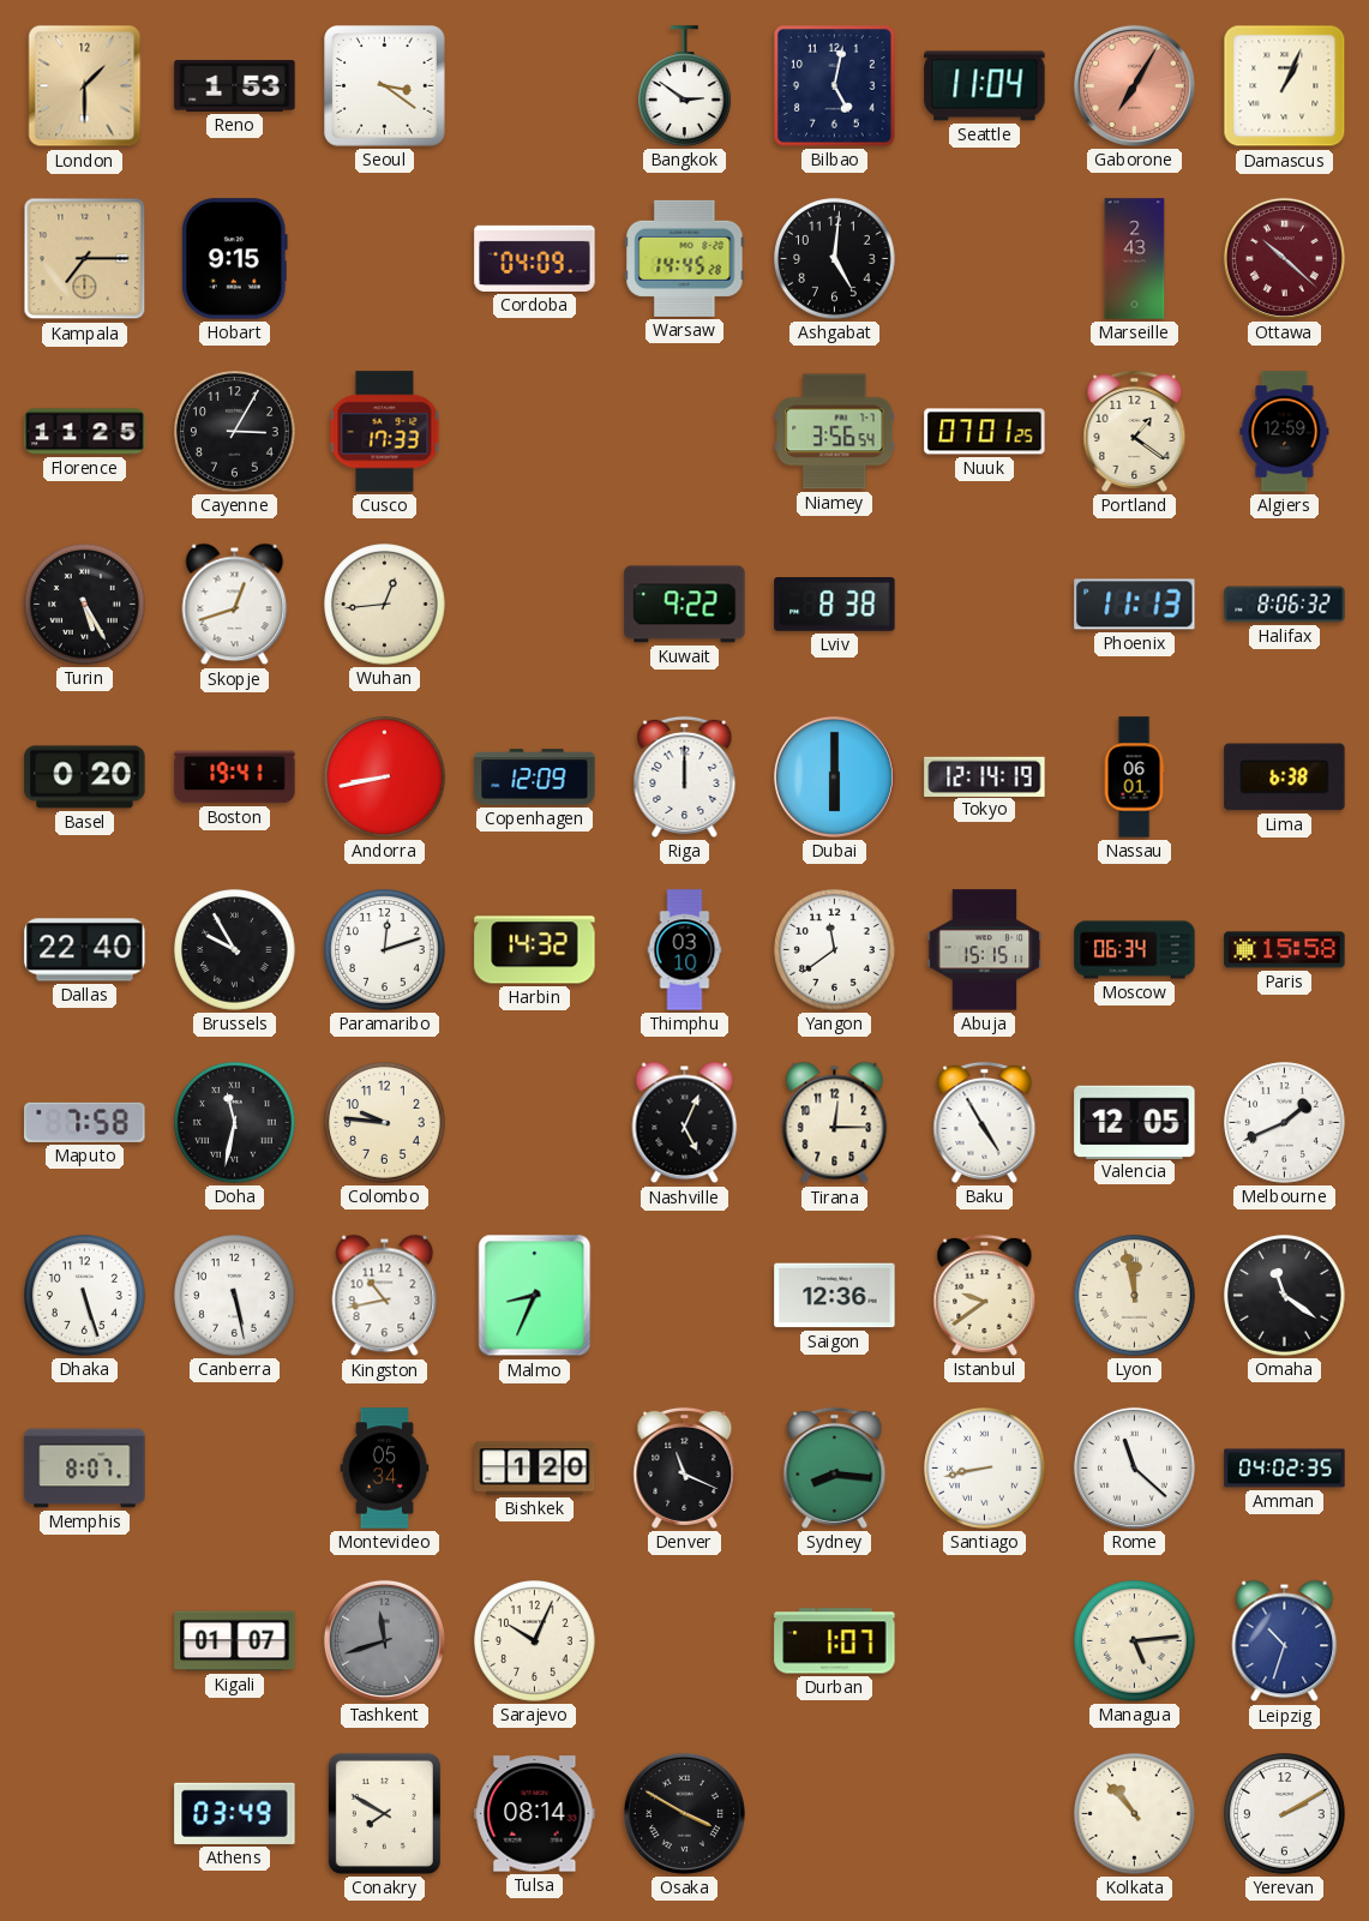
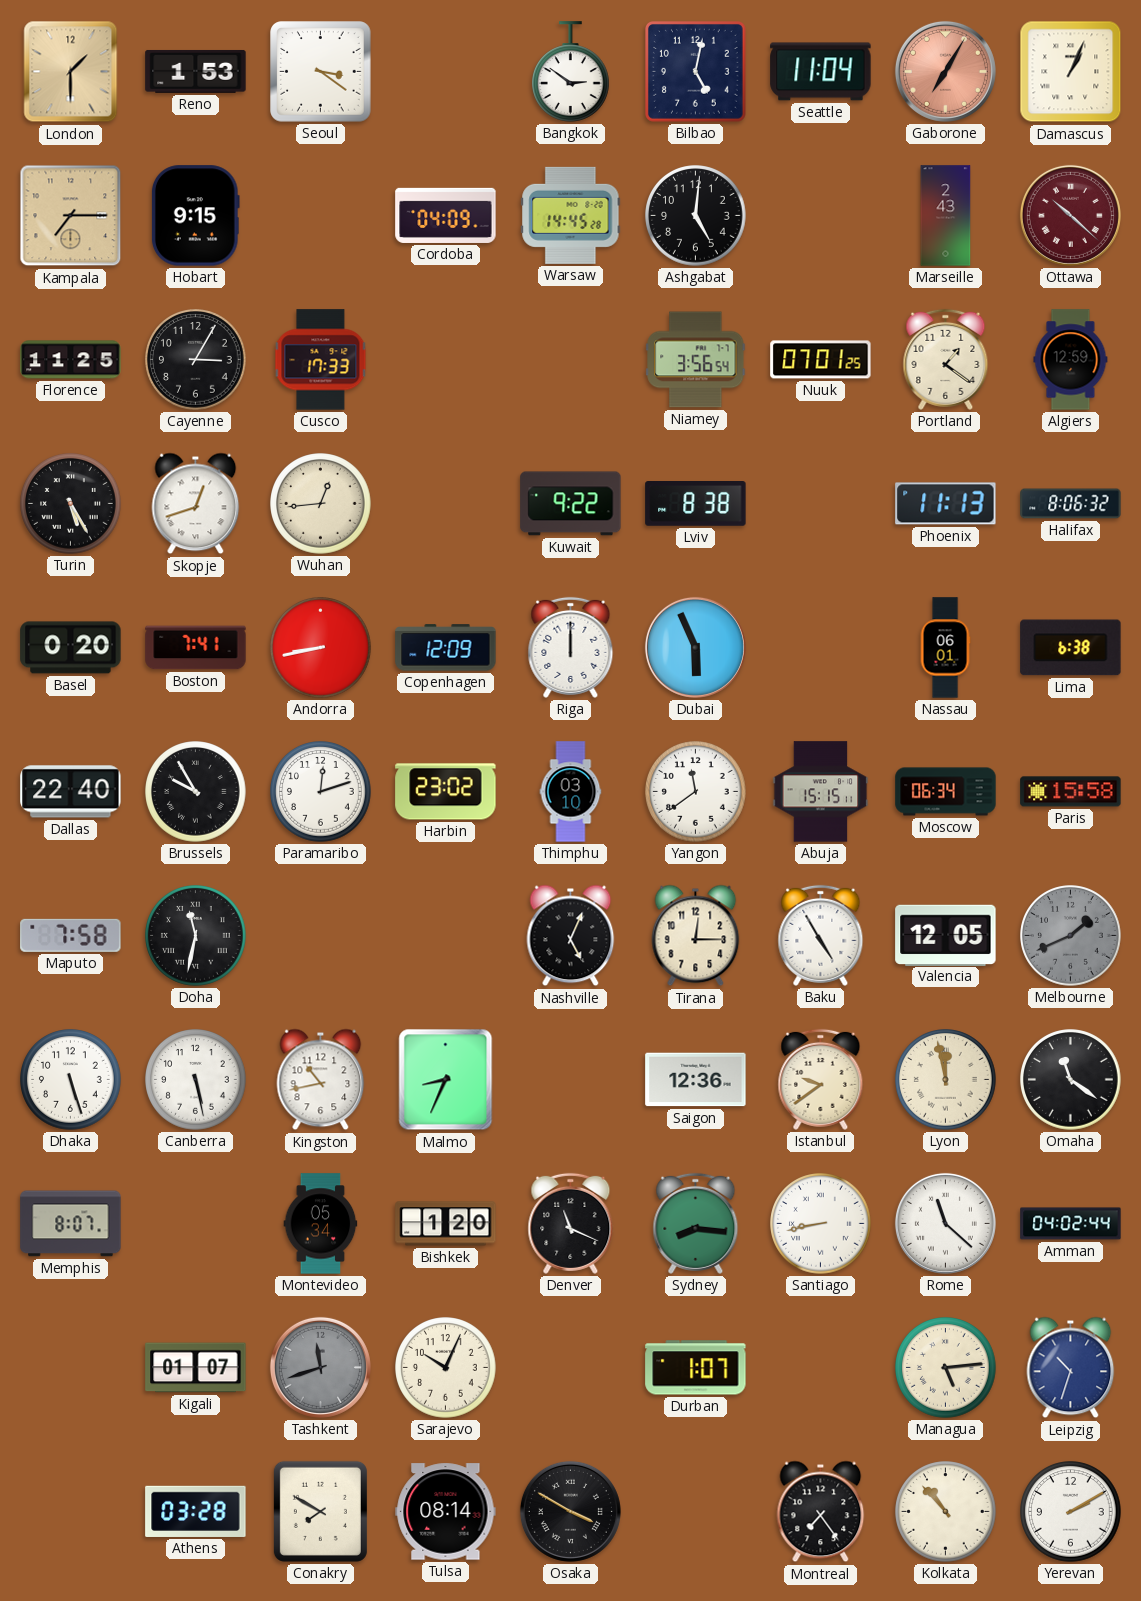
Boston: 19:41 -> 7:41
Dubai: 6:00 -> 5:56
Tokyo: 12:14 -> none
Harbin: 14:32 -> 23:02
Colombo: 9:46 -> none
Melbourne dial: white -> grey
Amman: 04:02:35 -> 04:02:44
Athens: 03:49 -> 03:28
Montreal: none -> 7:24
